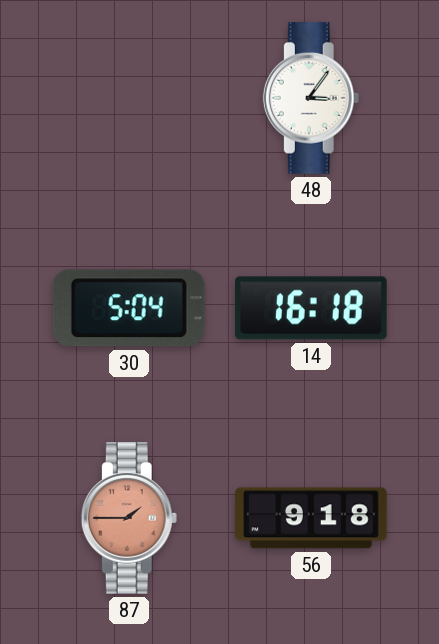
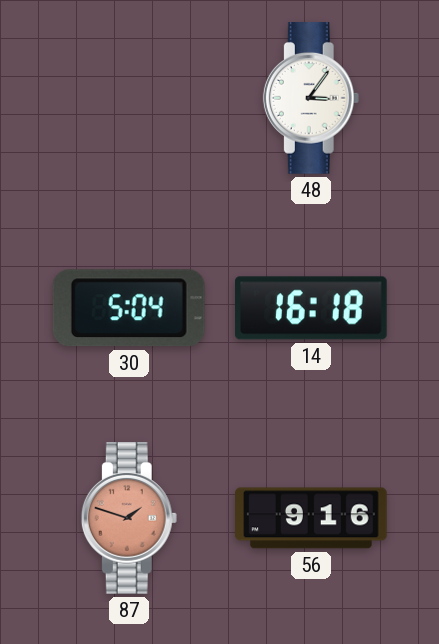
87: 1:45 -> 1:48
56: 9:18 -> 9:16
